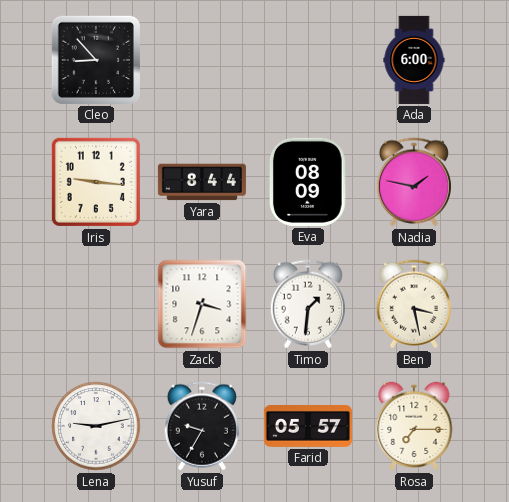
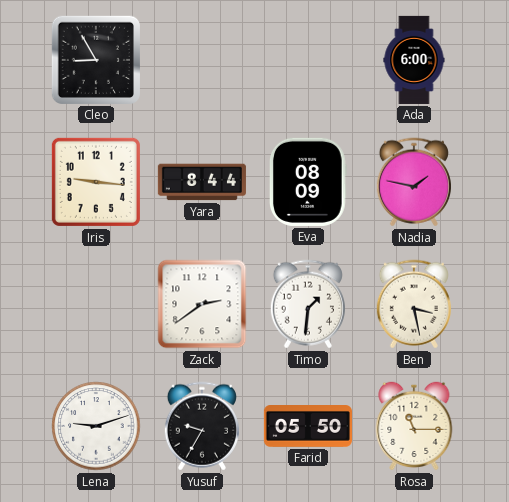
Cleo: 8:53 -> 8:55
Zack: 3:33 -> 2:39
Lena: 9:13 -> 9:12
Farid: 05:57 -> 05:50
Rosa: 7:15 -> 11:15
